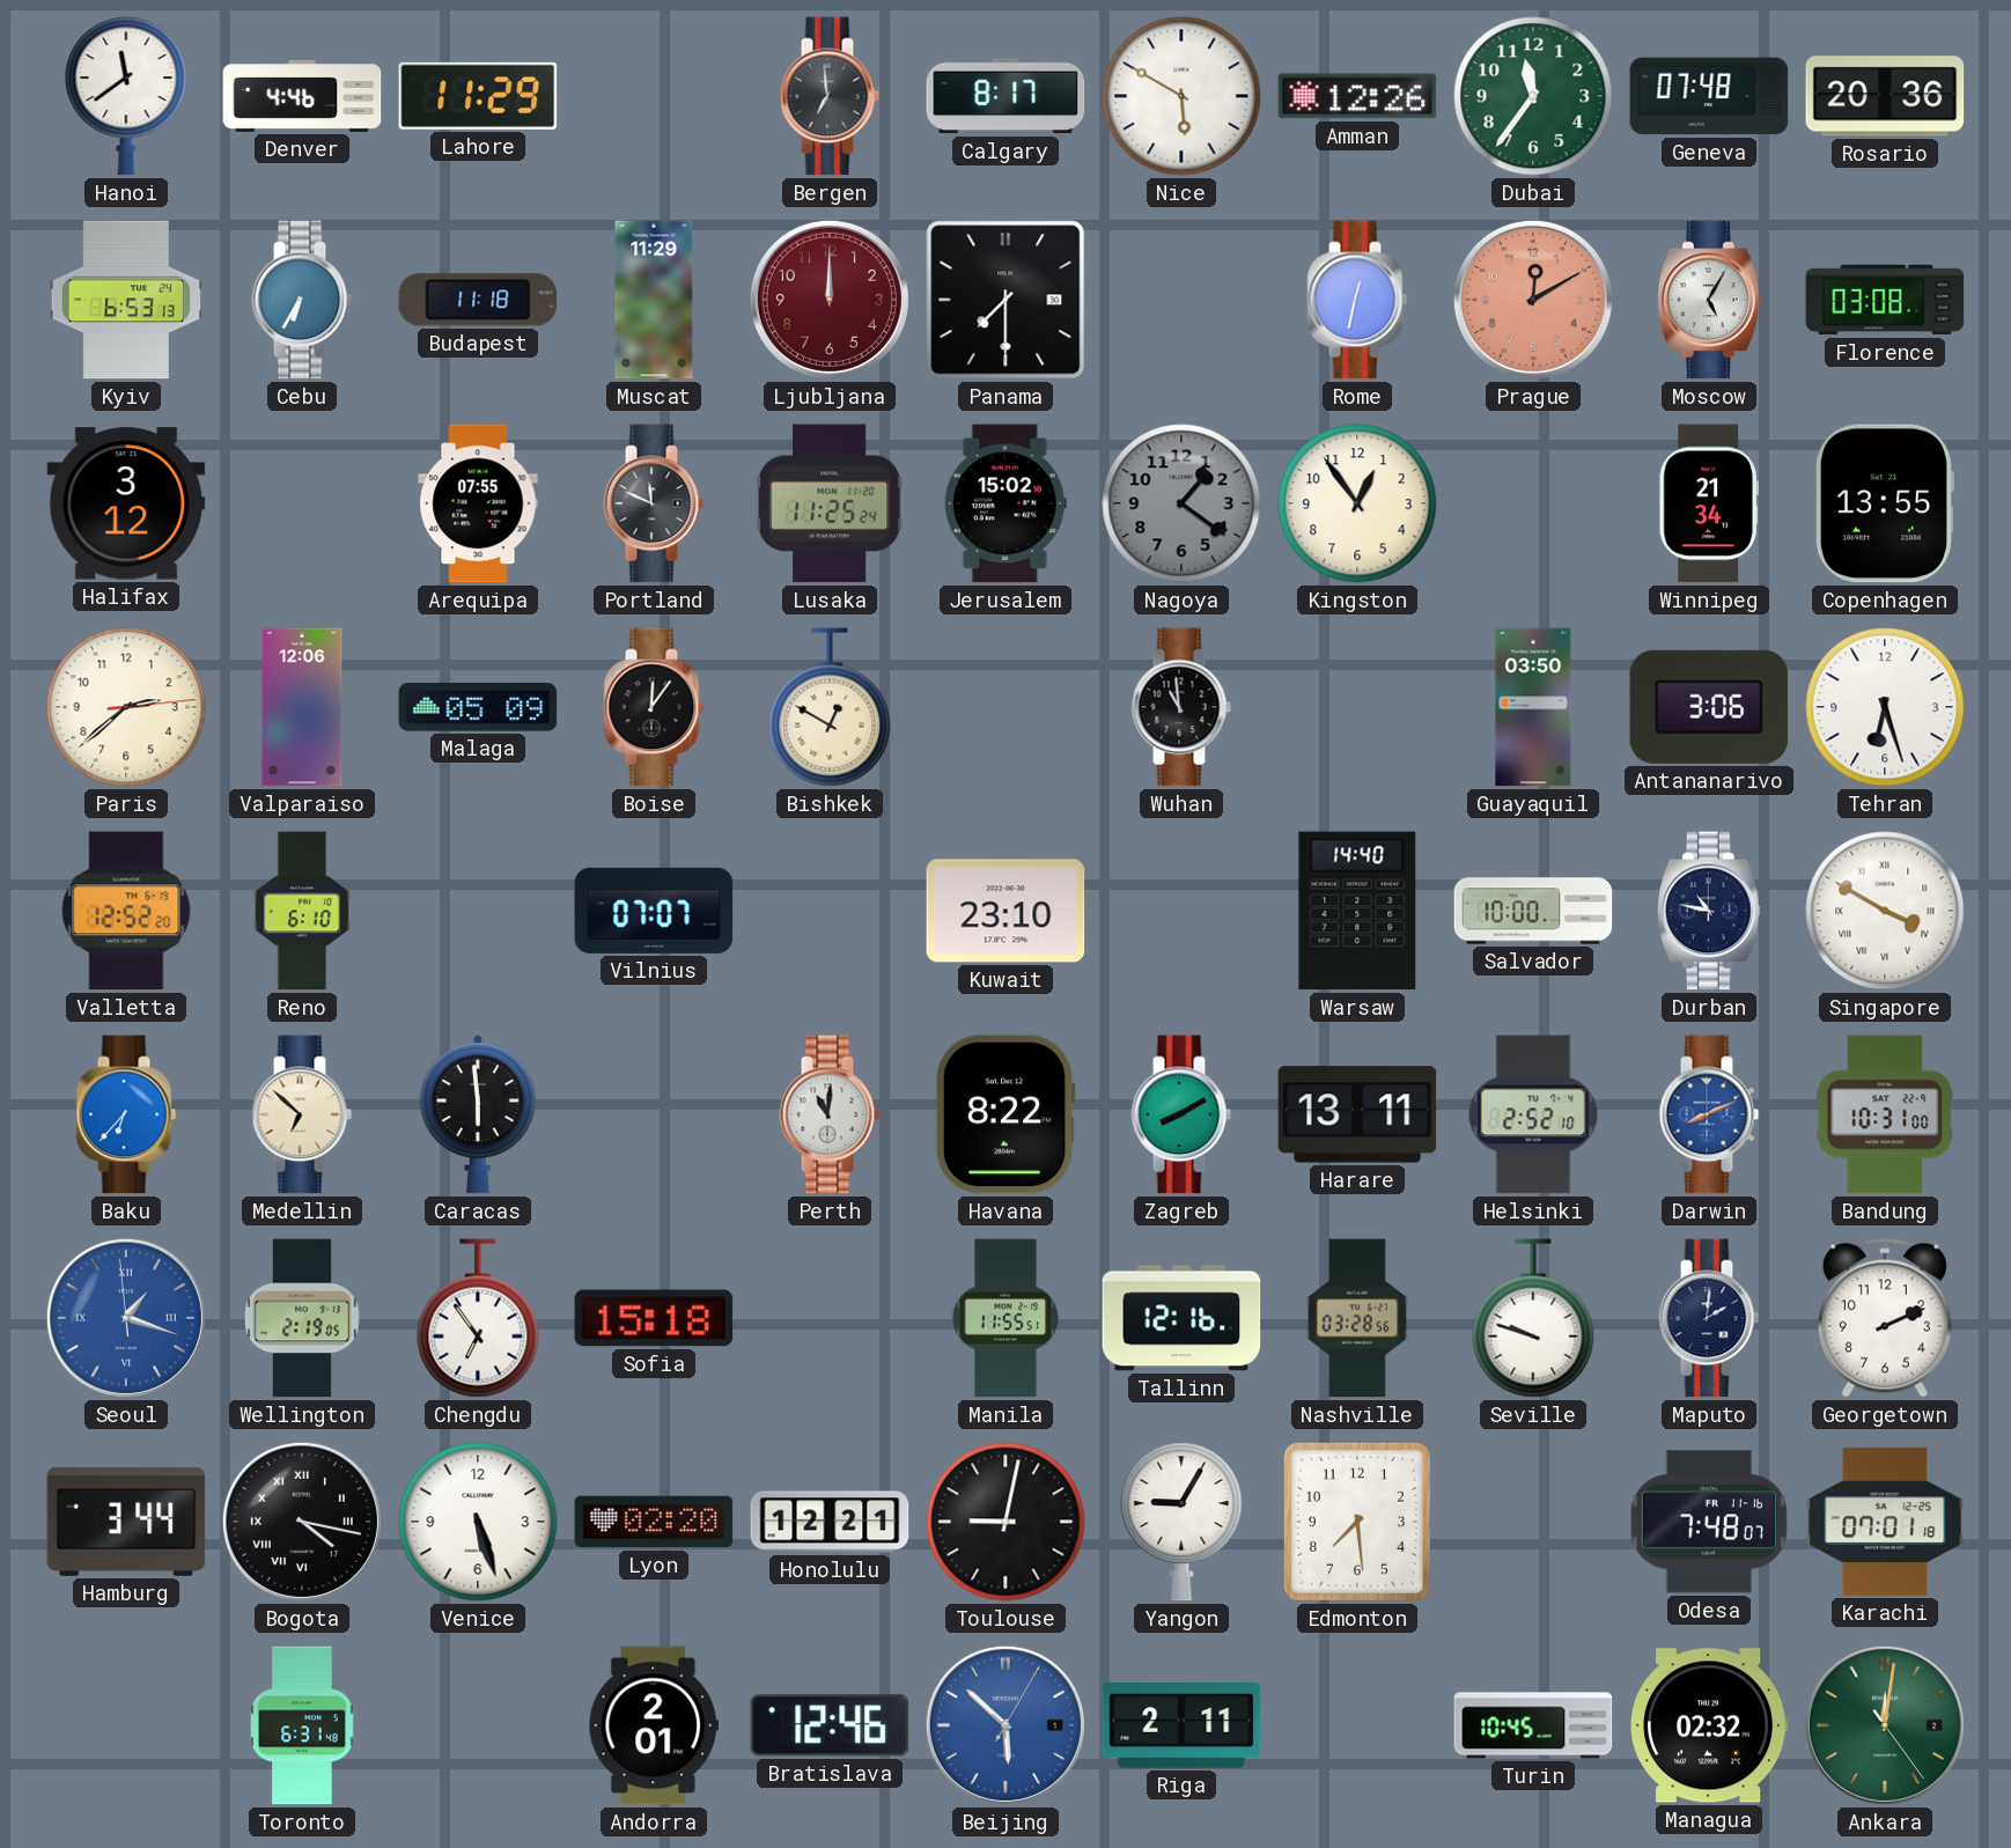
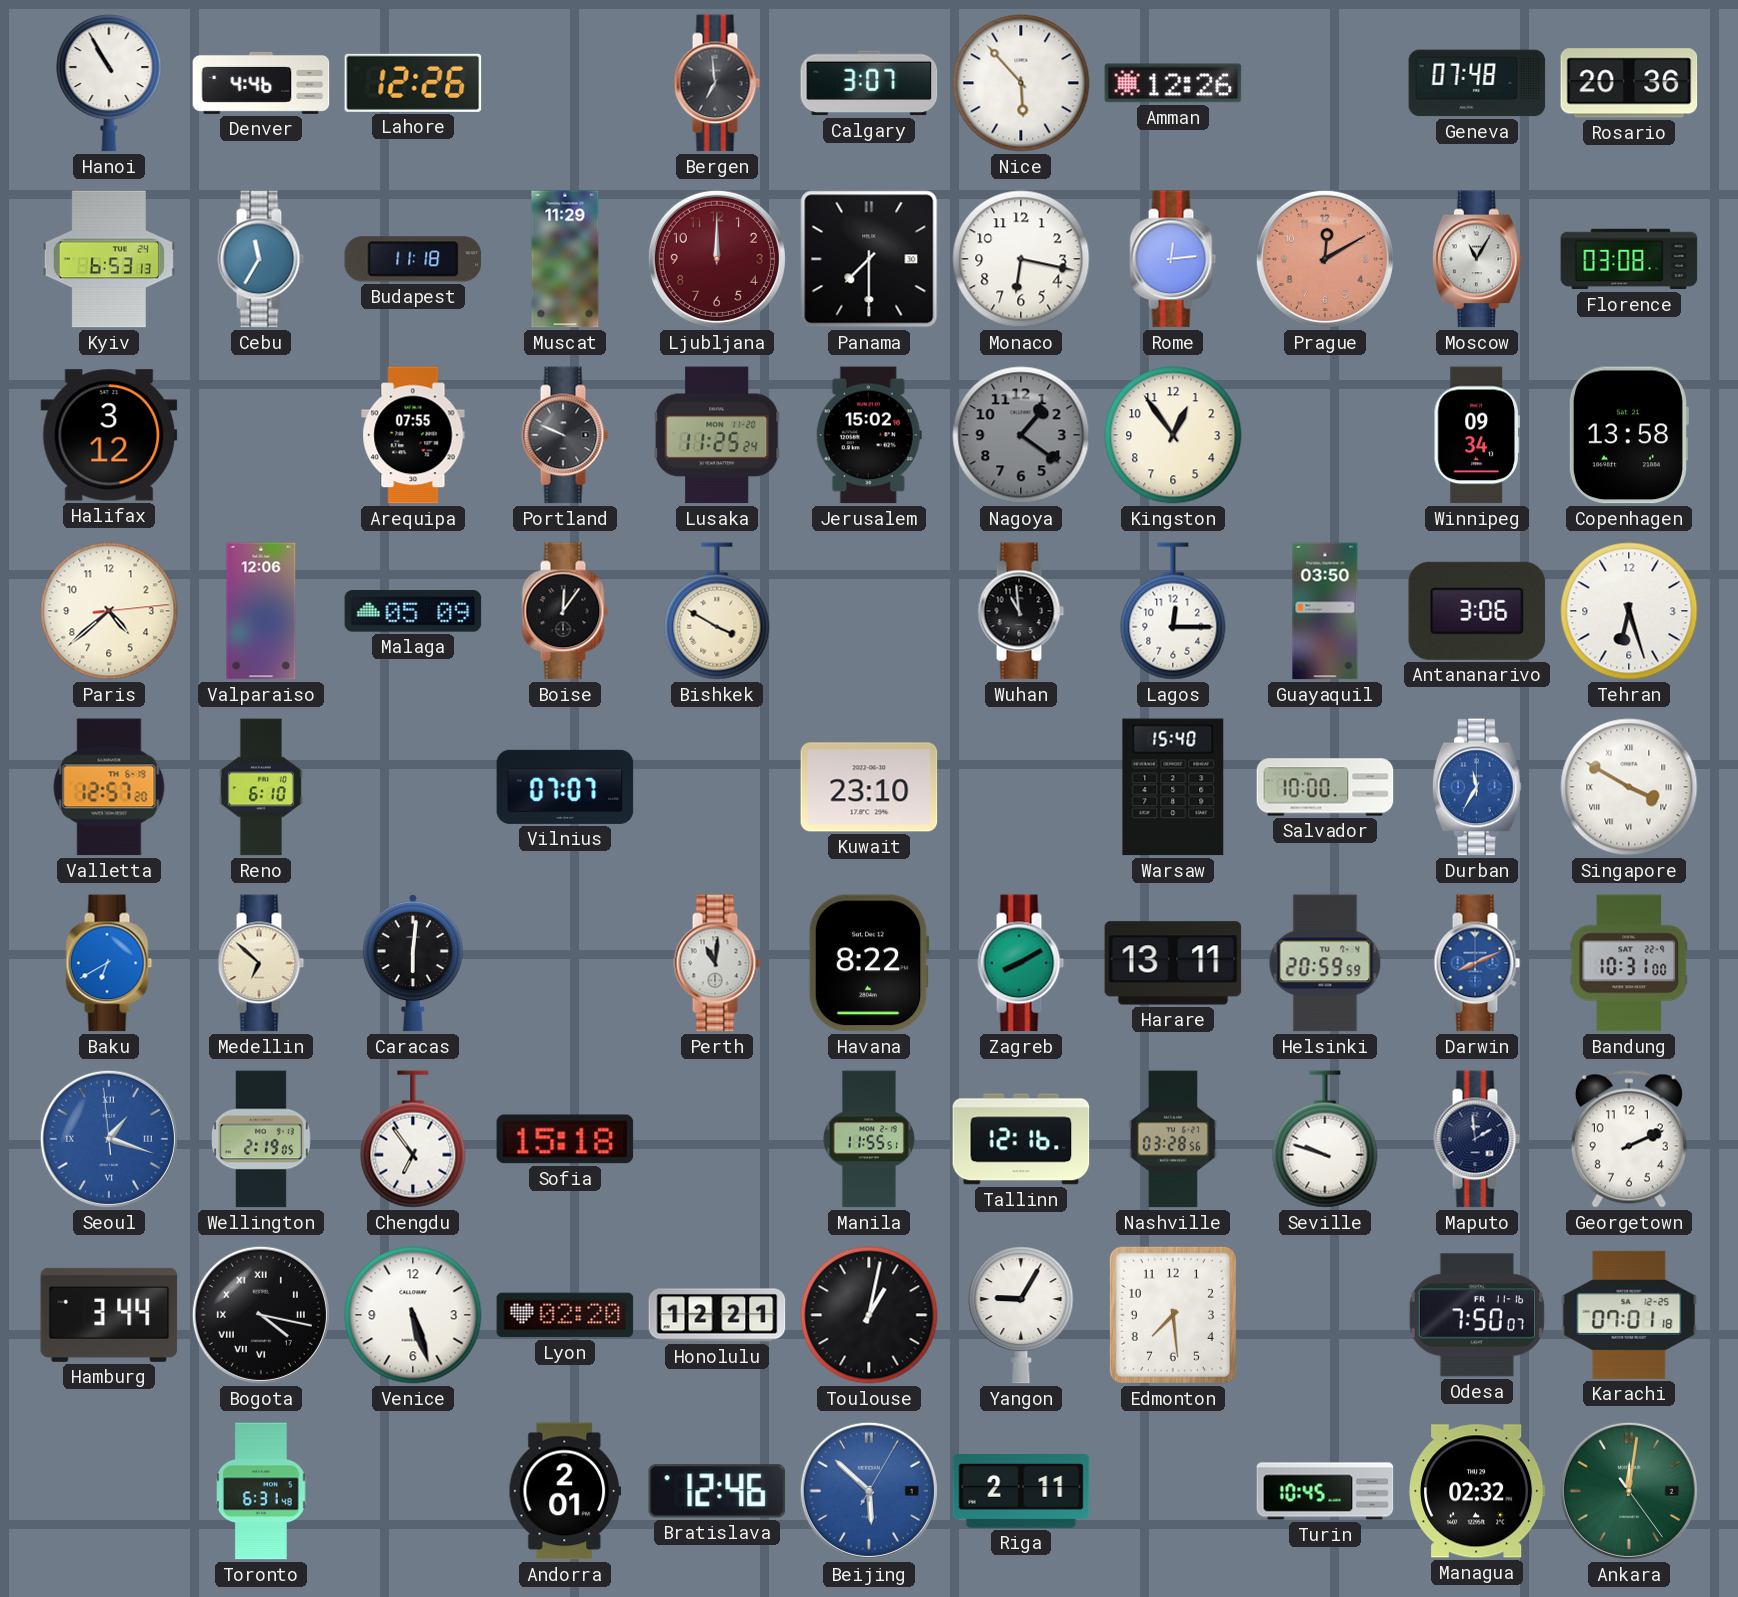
Hanoi: 11:39 -> 10:55
Lahore: 11:29 -> 12:26
Calgary: 8:17 -> 3:07
Nice: 5:50 -> 5:53
Dubai: 11:36 -> none
Cebu: 6:35 -> 11:35
Monaco: none -> 6:17
Rome: 12:32 -> 12:14
Moscow: 5:05 -> 11:05
Portland: 11:49 -> 9:49
Winnipeg: 21:34 -> 09:34
Copenhagen: 13:55 -> 13:58
Paris: 2:38 -> 4:38
Bishkek: 12:50 -> 3:50
Lagos: none -> 12:15
Valletta: 12:52 -> 12:57
Warsaw: 14:40 -> 15:40
Durban: 10:47 -> 11:35
Durban dial: navy -> blue
Baku: 6:37 -> 6:40
Caracas: 5:59 -> 6:01
Helsinki: 2:52 -> 20:59
Maputo: 2:01 -> 1:59
Toulouse: 9:02 -> 1:02
Odesa: 7:48 -> 7:50
